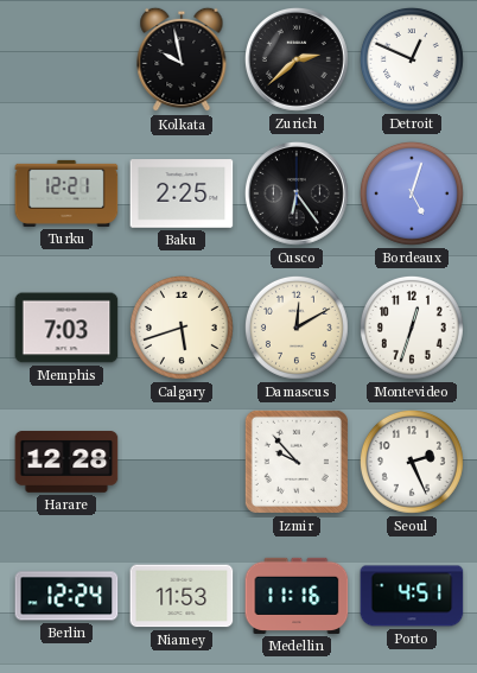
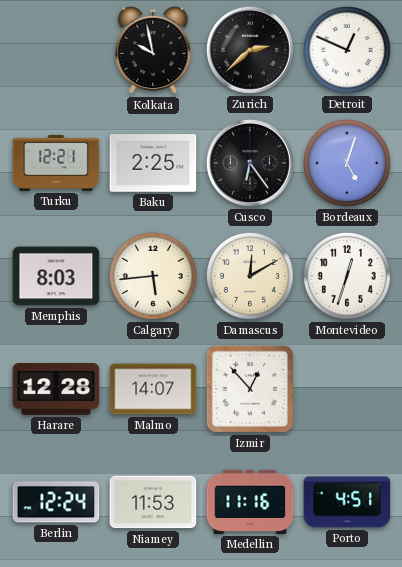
Memphis: 7:03 -> 8:03
Calgary: 5:42 -> 5:44
Malmo: none -> 14:07
Izmir: 9:53 -> 12:53
Seoul: 2:26 -> none
